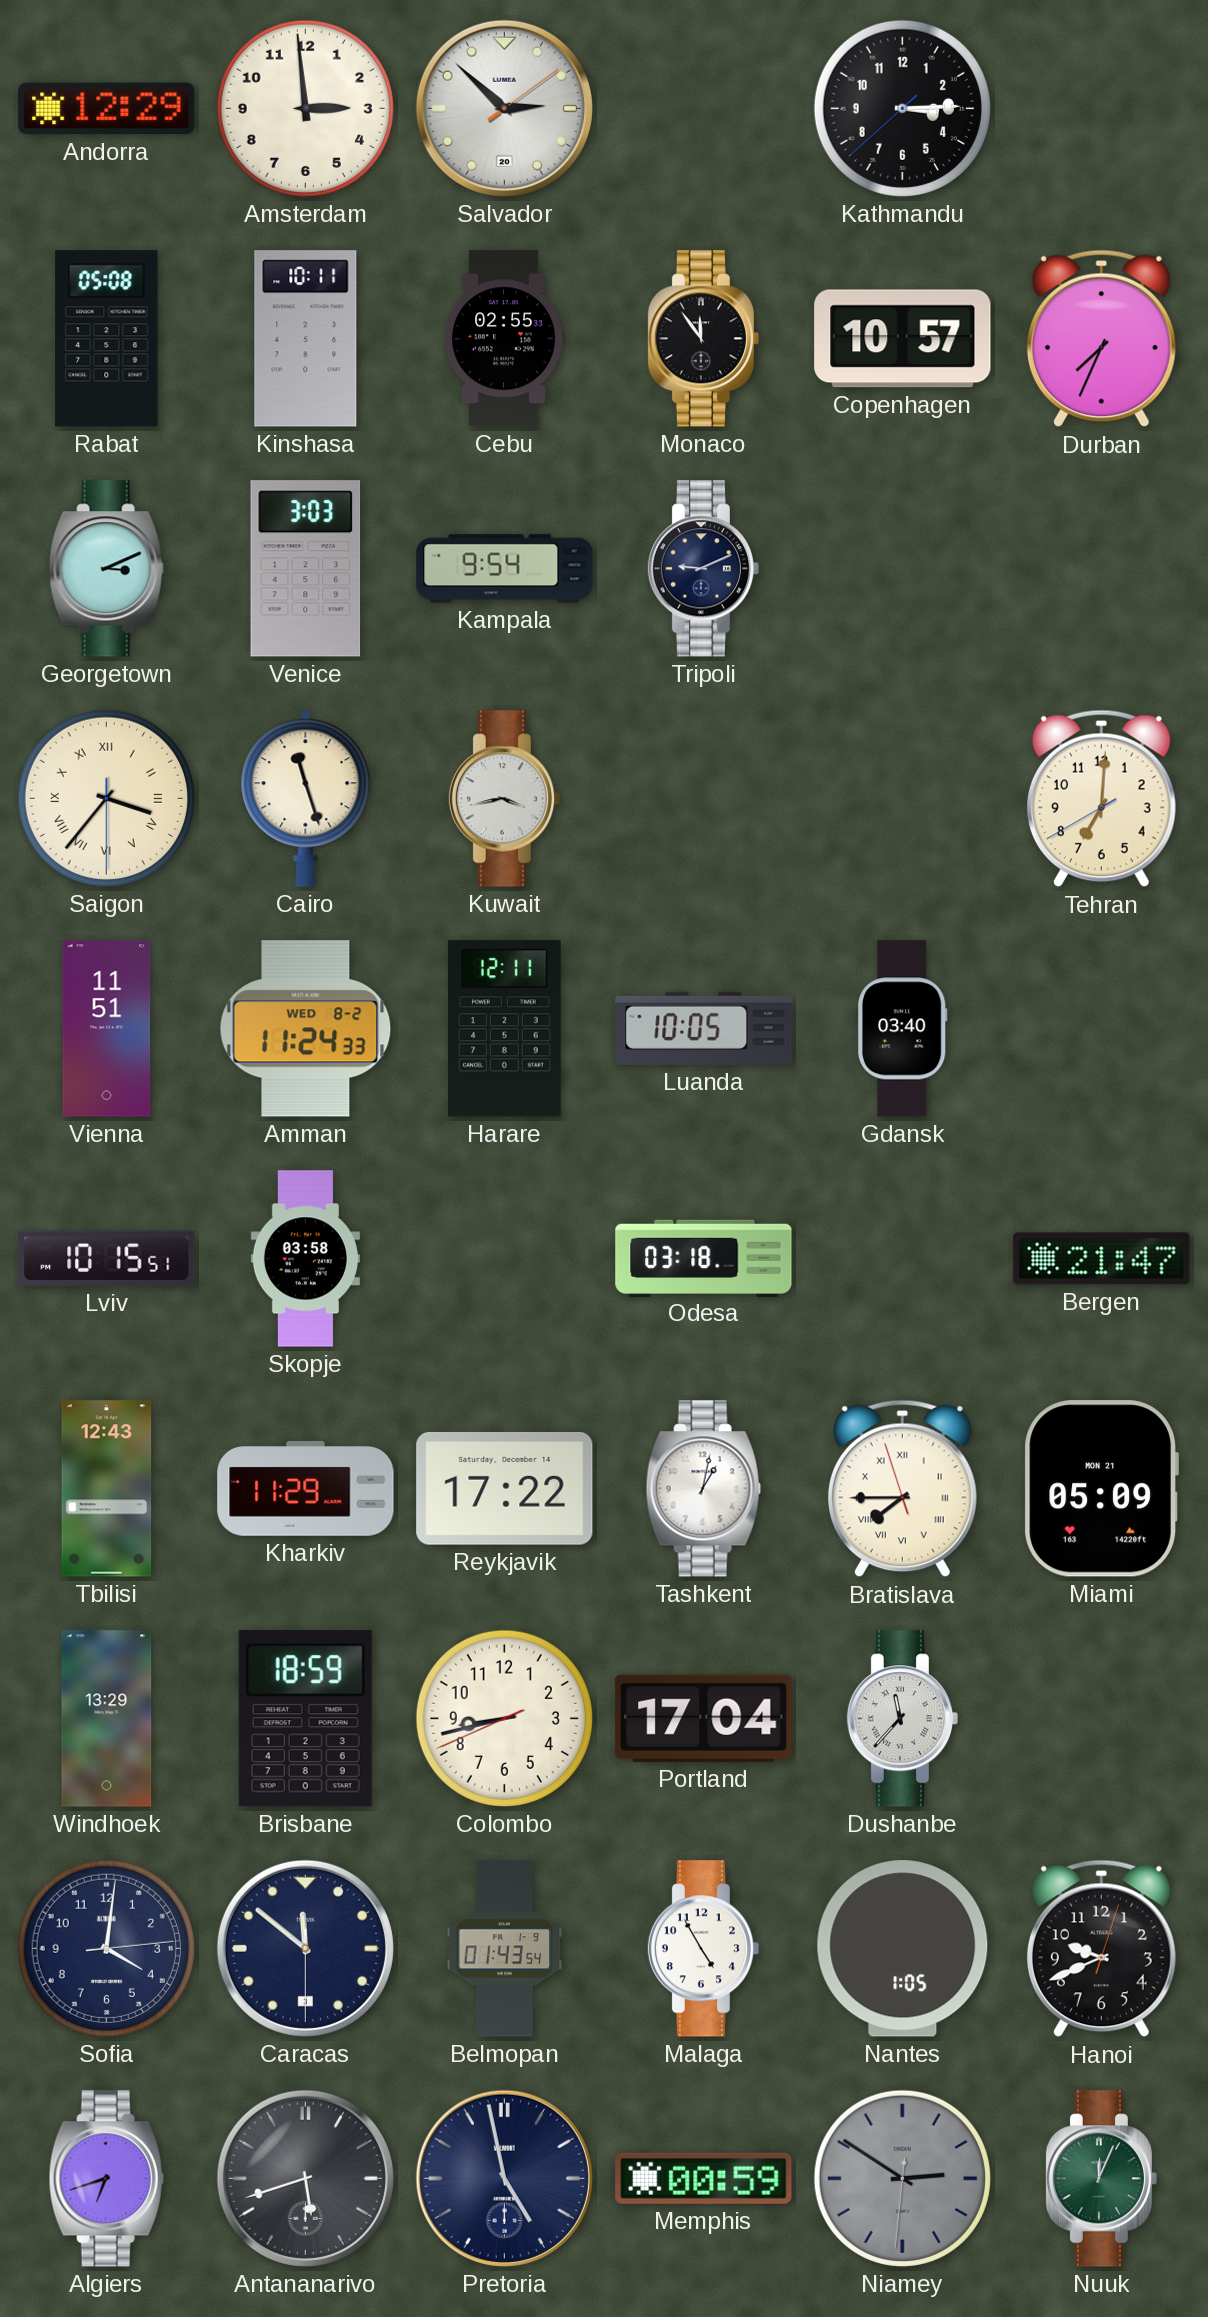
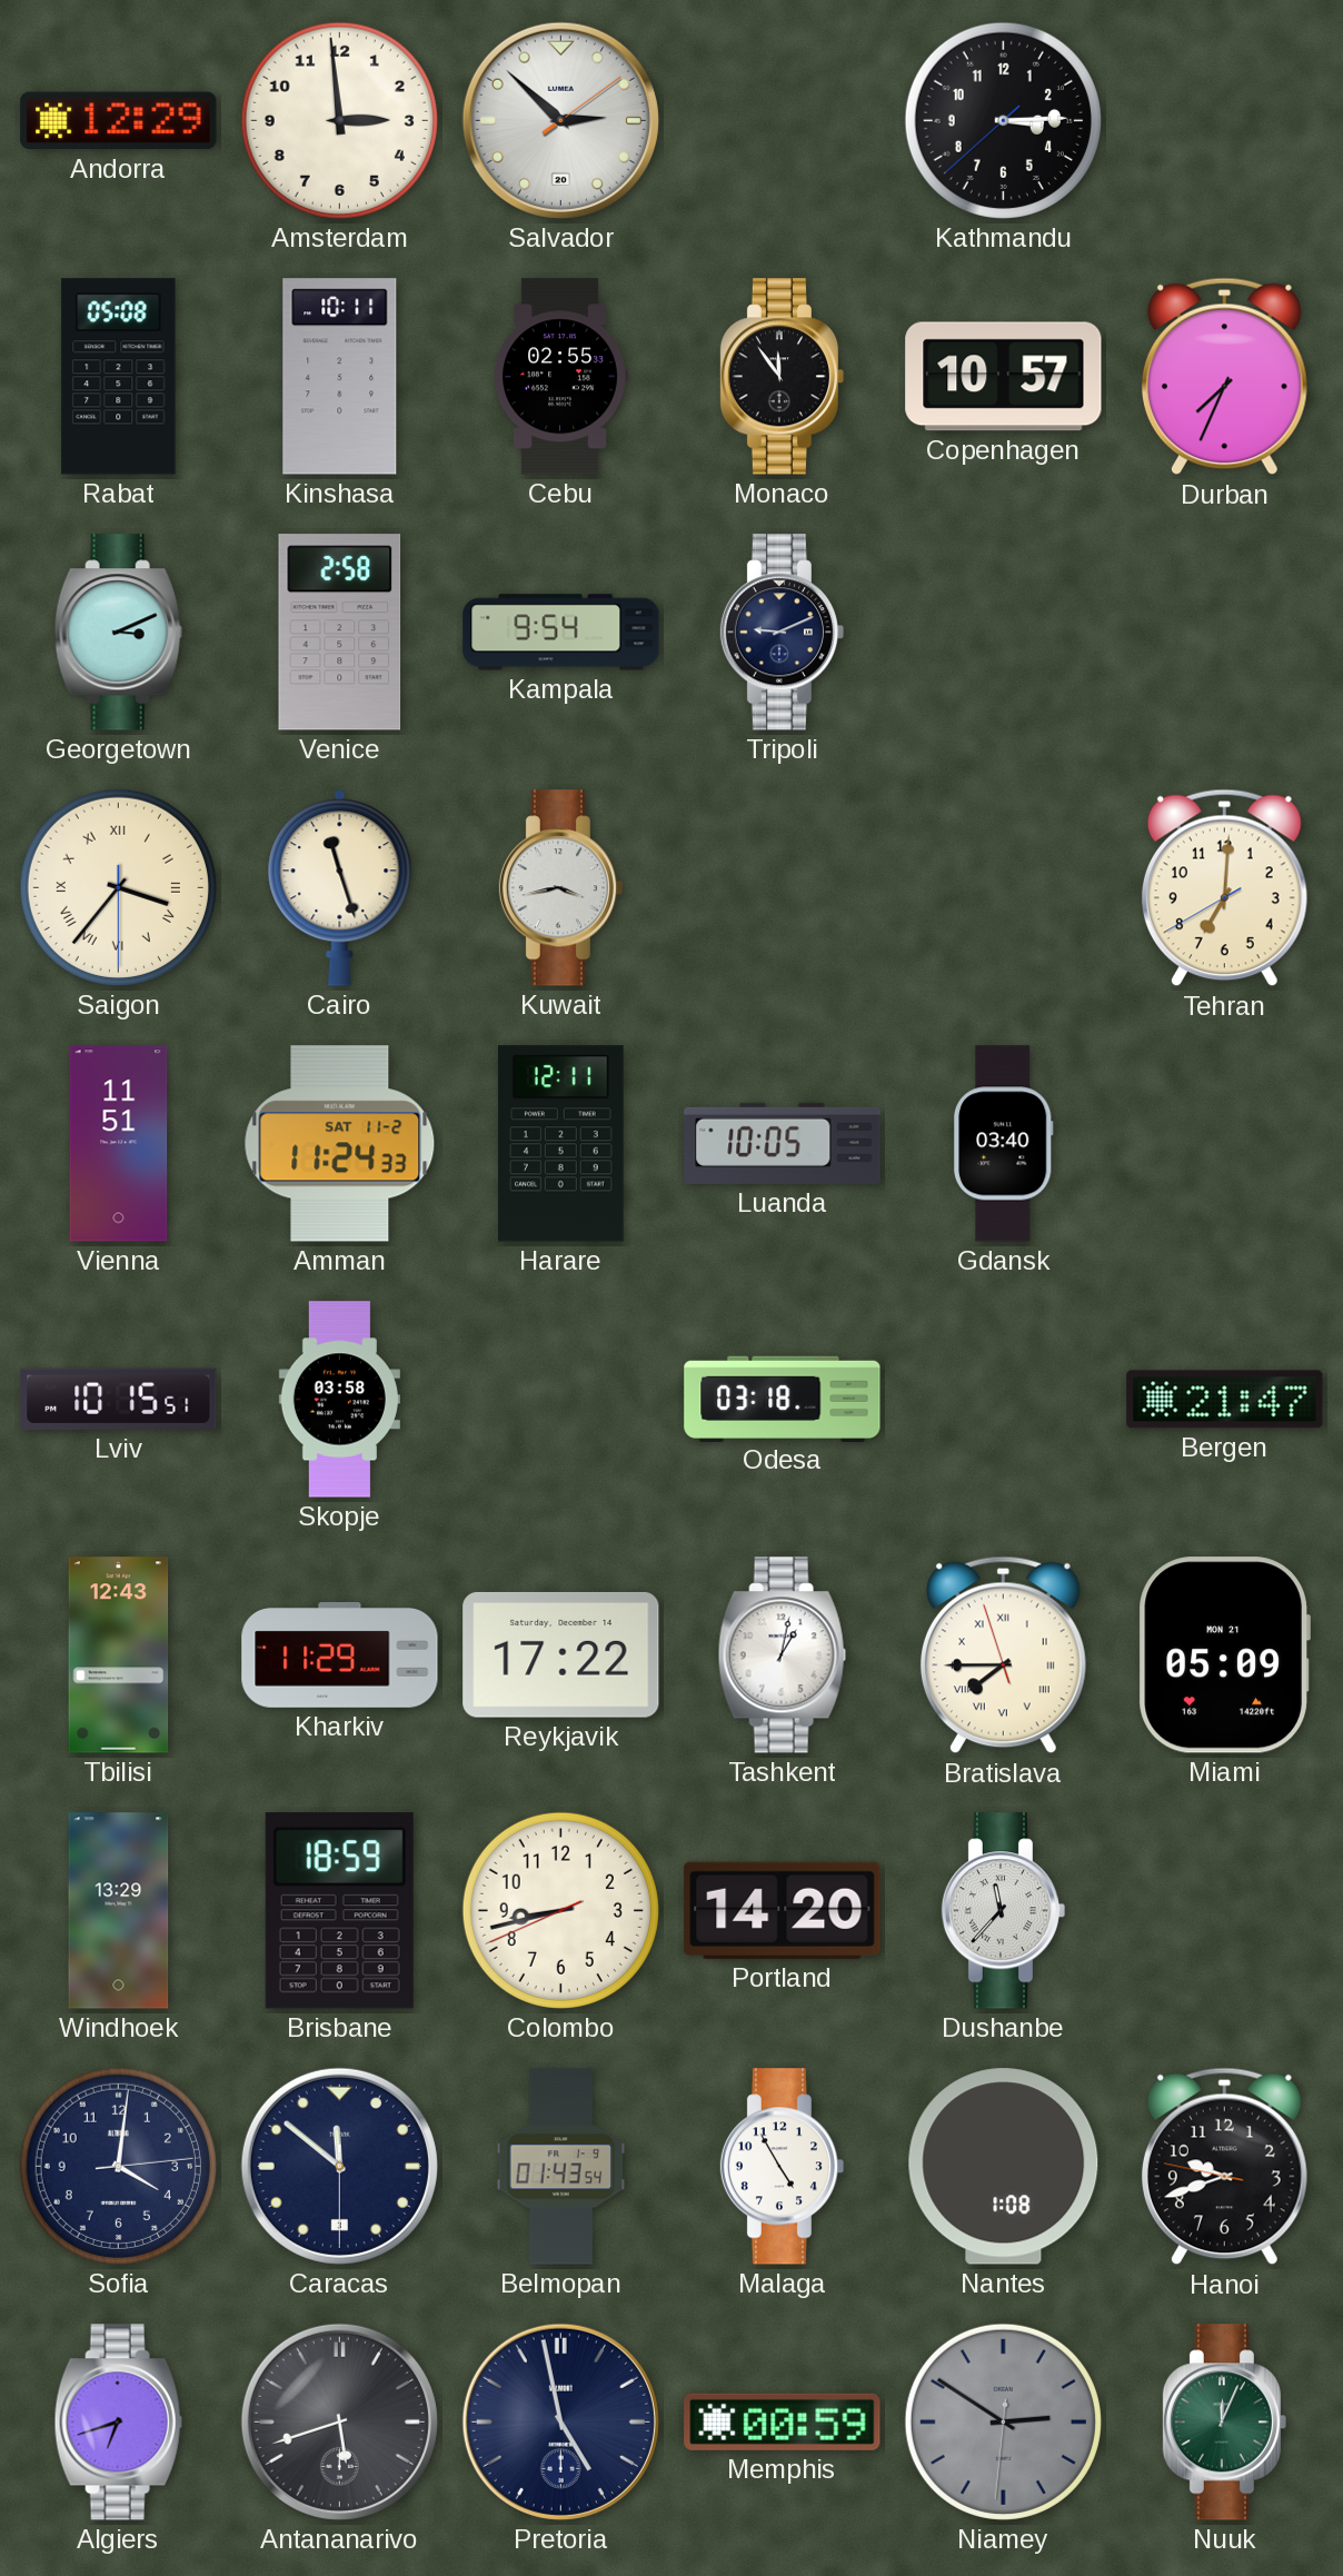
Venice: 3:03 -> 2:58
Amman date: WED 8-2 -> SAT 11-2
Portland: 17:04 -> 14:20
Nantes: 1:05 -> 1:08
Hanoi: 9:41:03 -> 9:41:47
